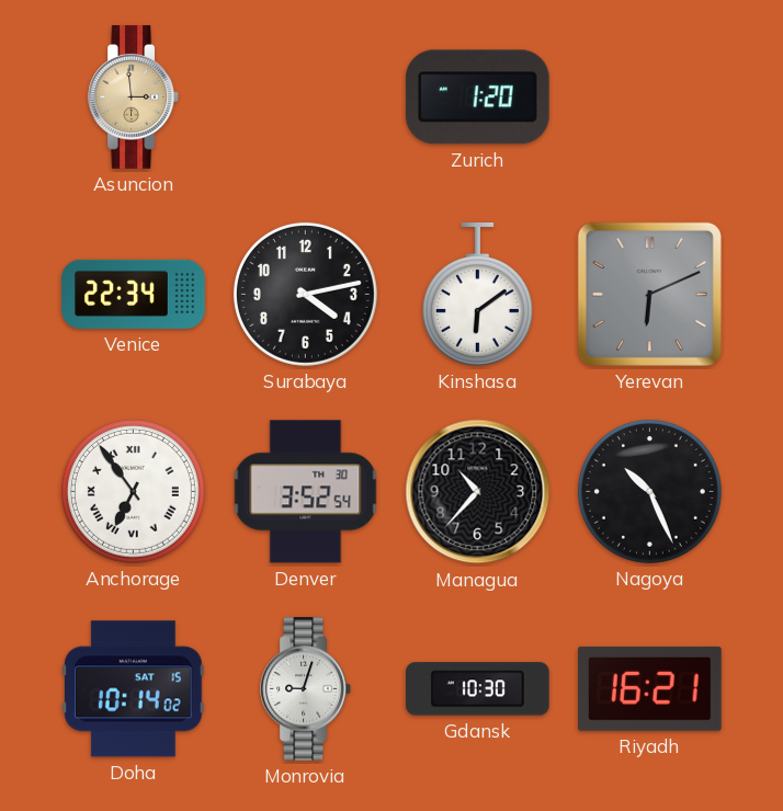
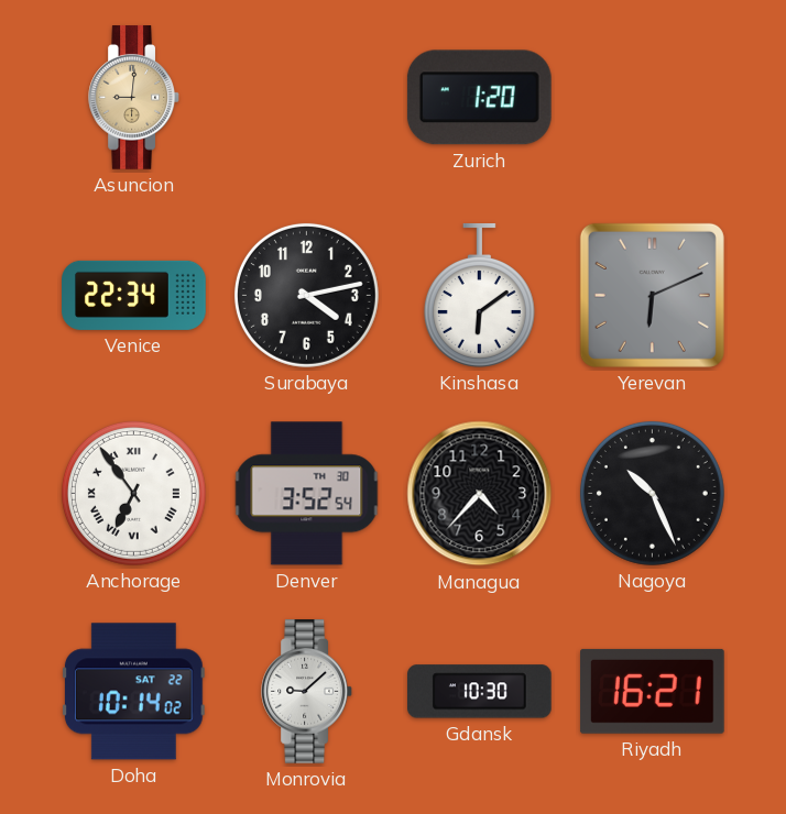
Asuncion: 2:59 -> 9:01
Managua: 10:37 -> 4:37
Doha date: SAT 15 -> SAT 22
Monrovia: 9:03 -> 9:08
